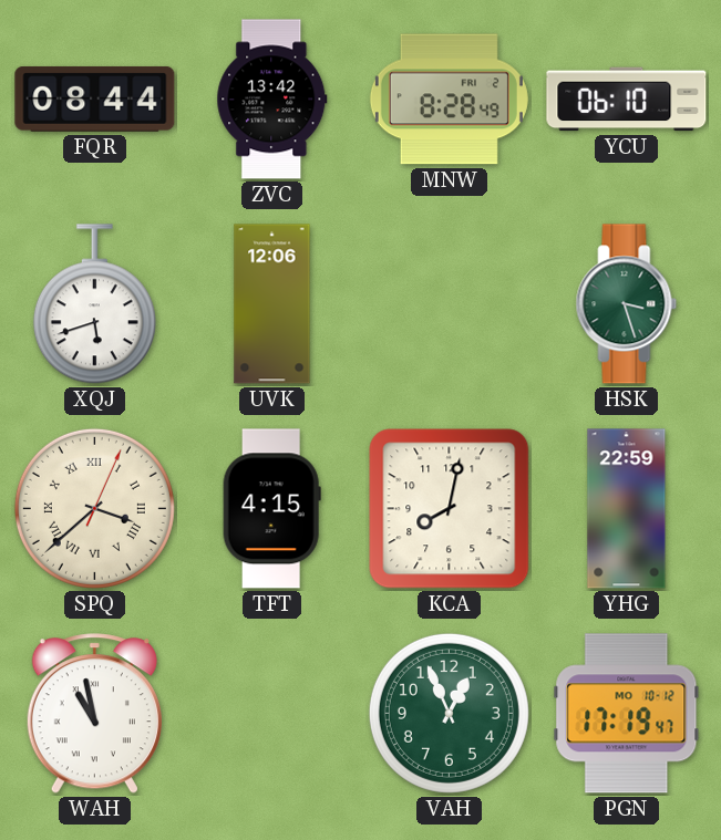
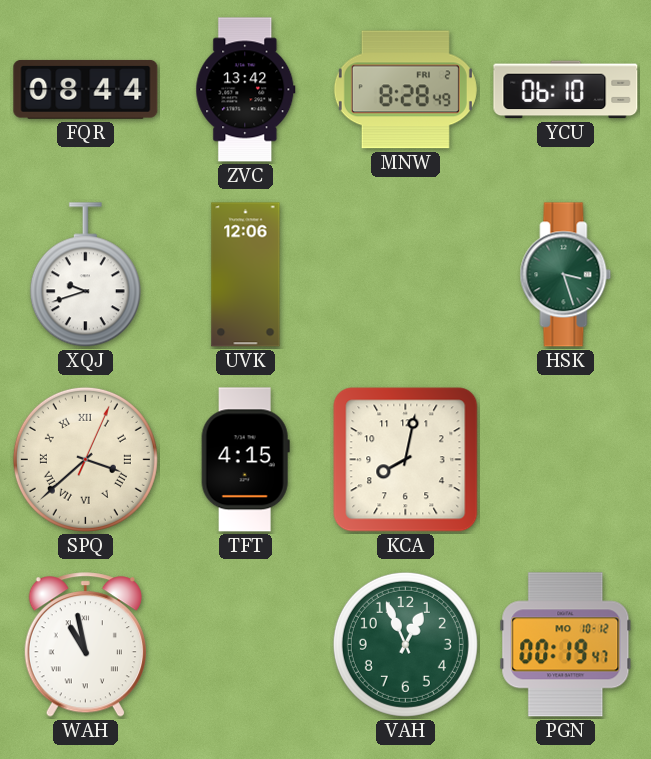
XQJ: 5:42 -> 9:42
YHG: 22:59 -> none
PGN: 17:19 -> 00:19
